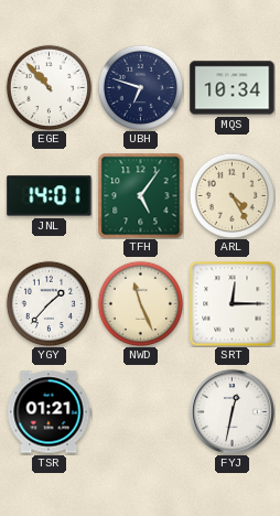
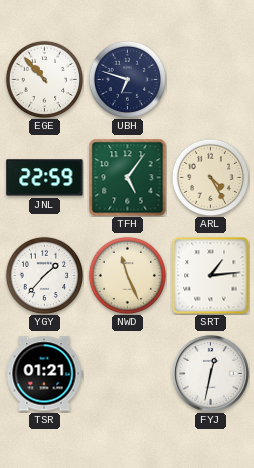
MQS: 10:34 -> none
JNL: 14:01 -> 22:59
SRT: 12:15 -> 1:14
